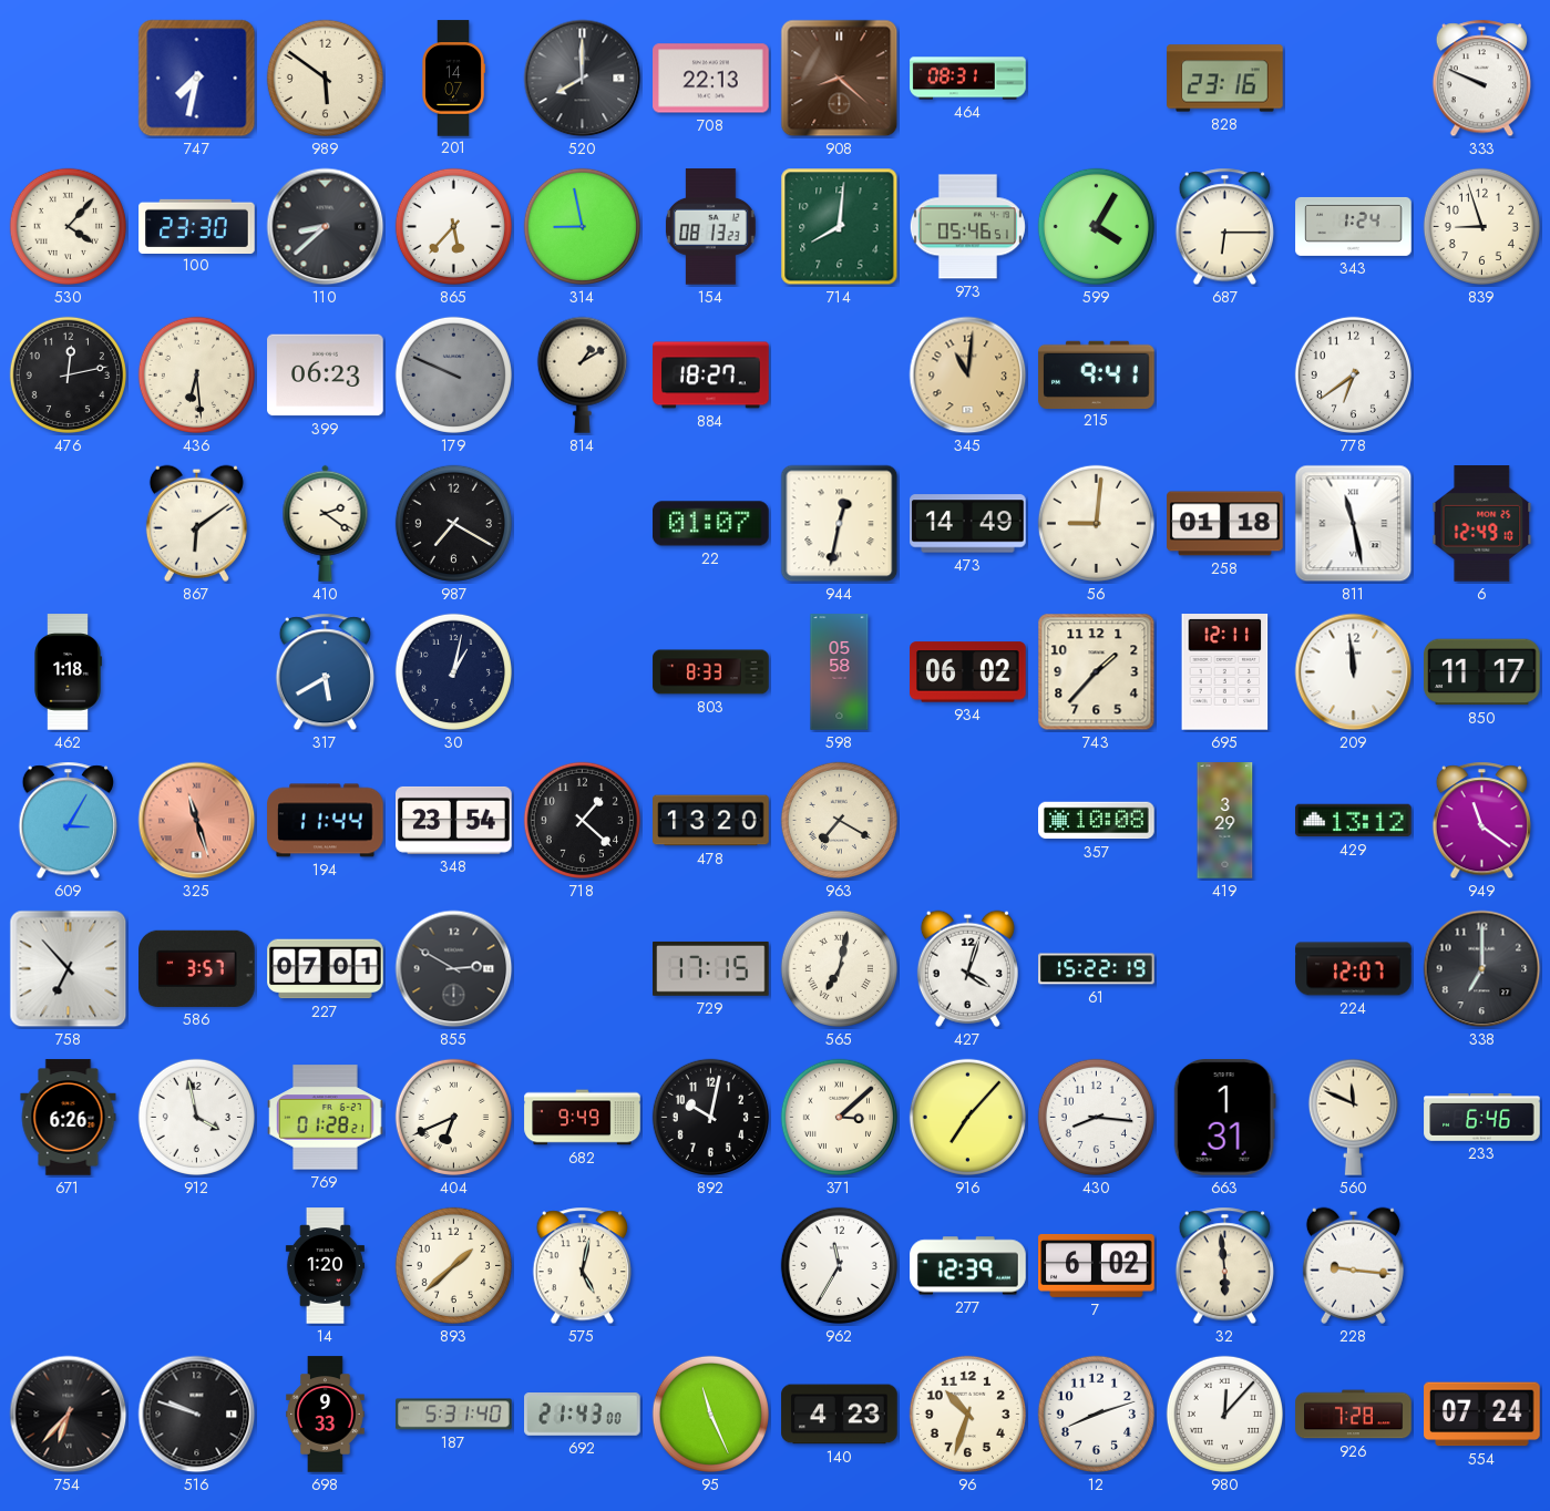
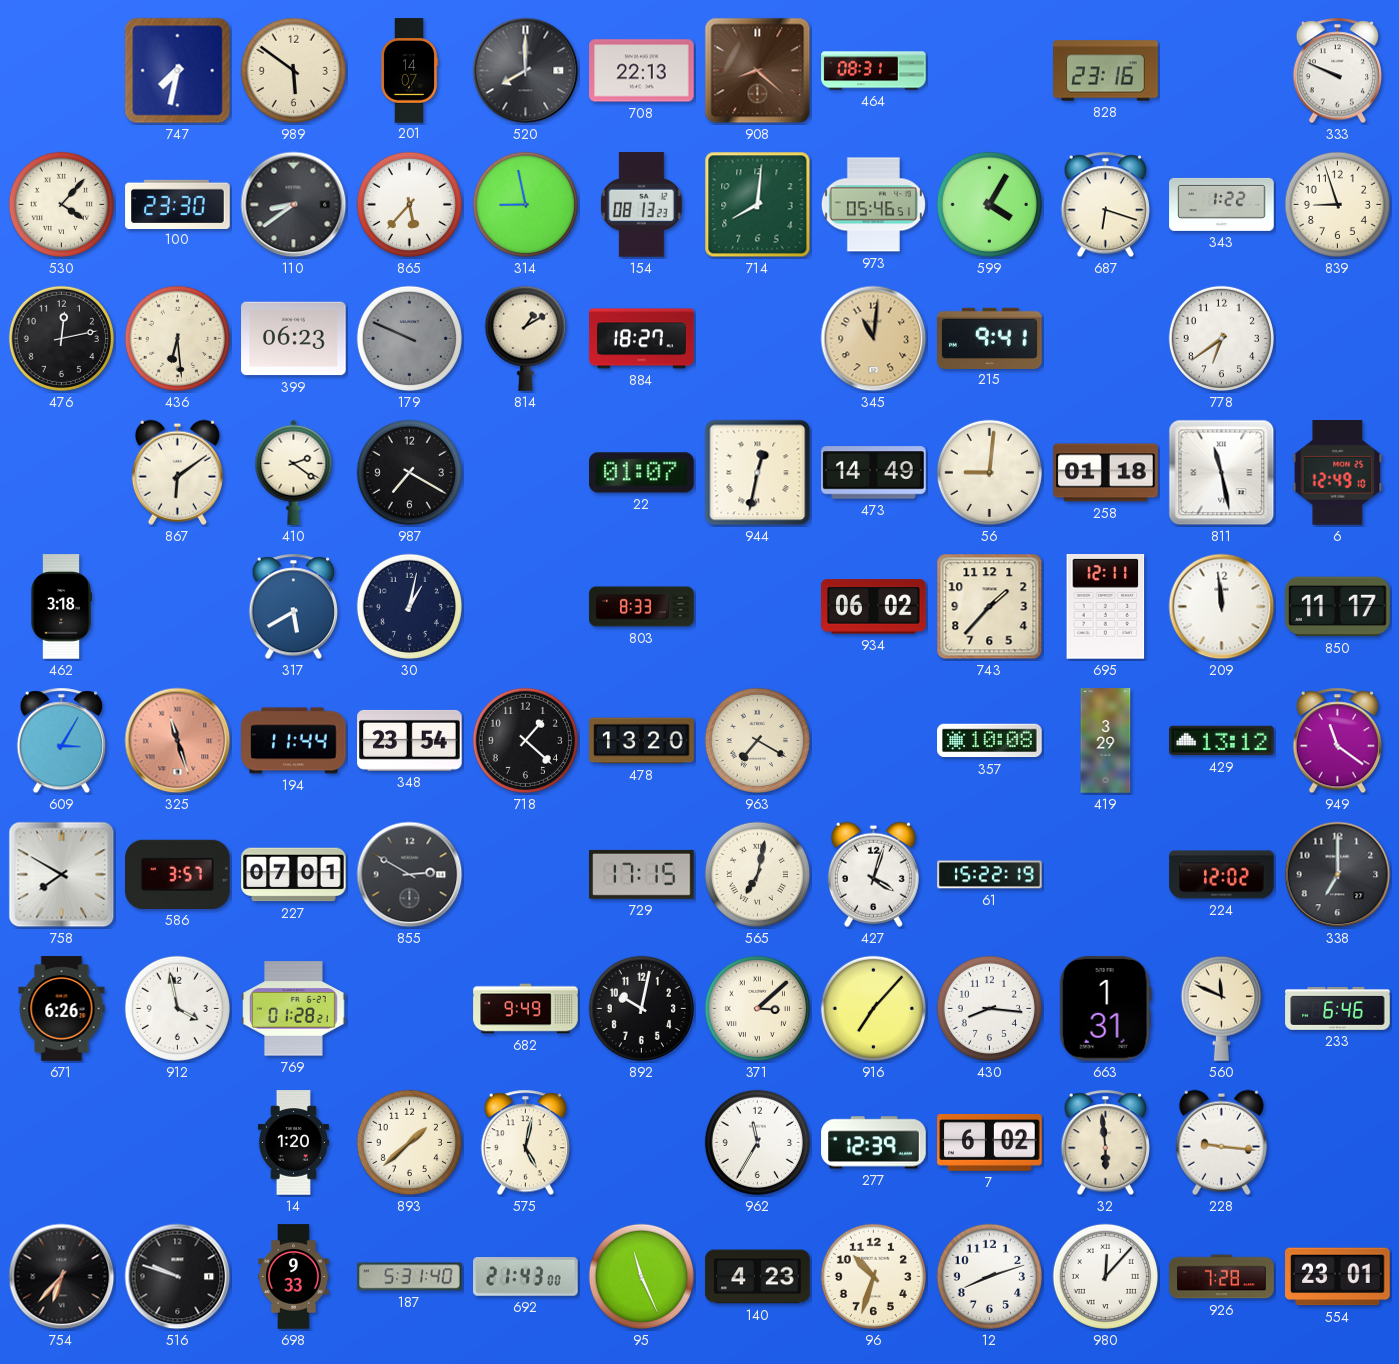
110: 8:38 -> 8:39
687: 6:15 -> 6:18
343: 1:24 -> 1:22
462: 1:18 -> 3:18
598: 05:58 -> none
758: 6:53 -> 7:50
224: 12:07 -> 12:02
404: 6:41 -> none
554: 07:24 -> 23:01
